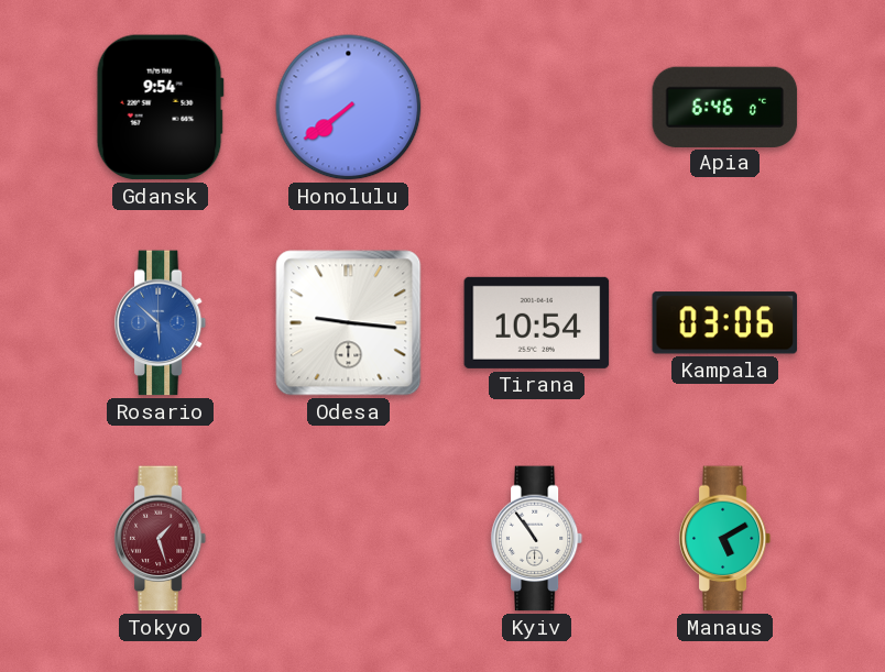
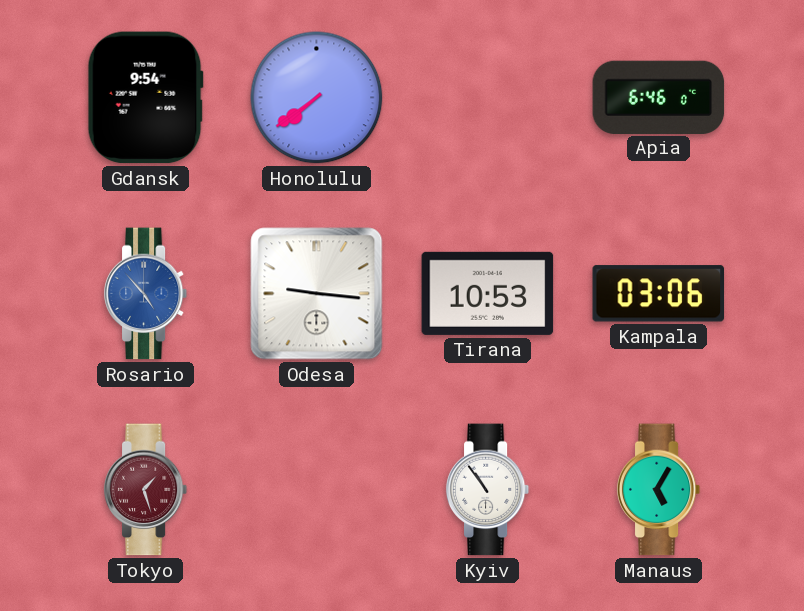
Rosario: 5:52 -> 4:53
Tirana: 10:54 -> 10:53
Manaus: 5:10 -> 5:05
